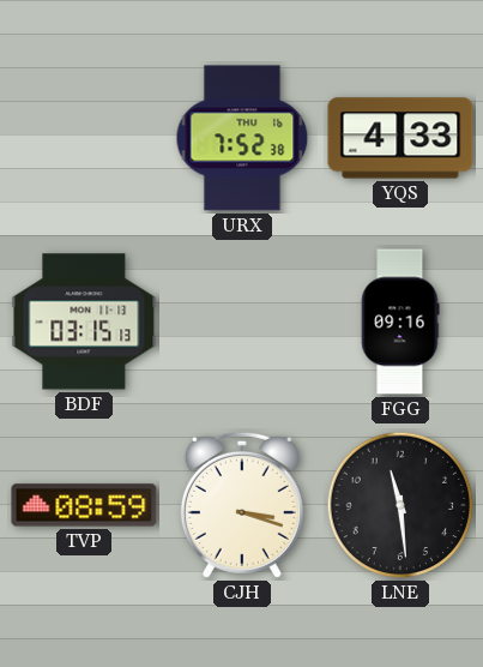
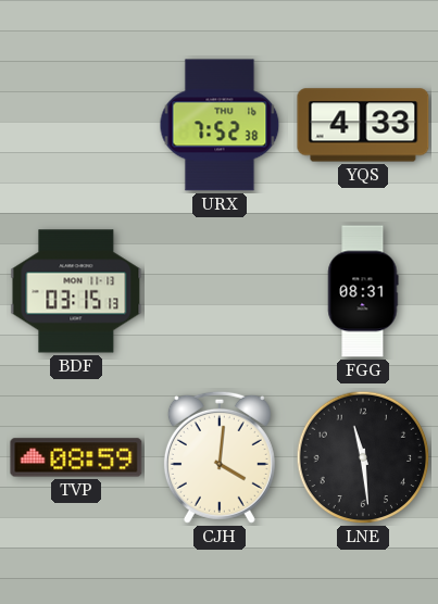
FGG: 09:16 -> 08:31
CJH: 3:18 -> 4:01
